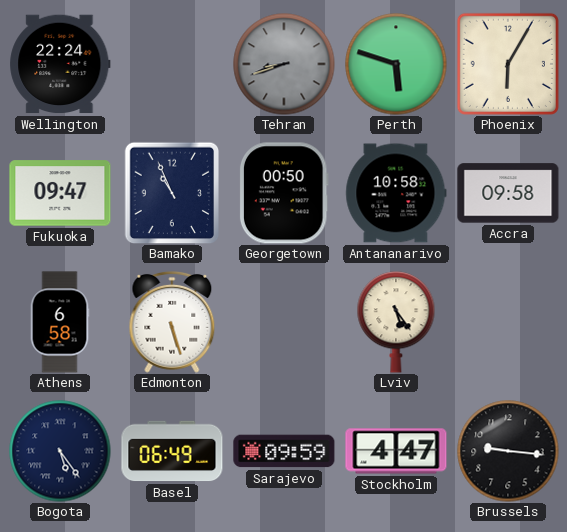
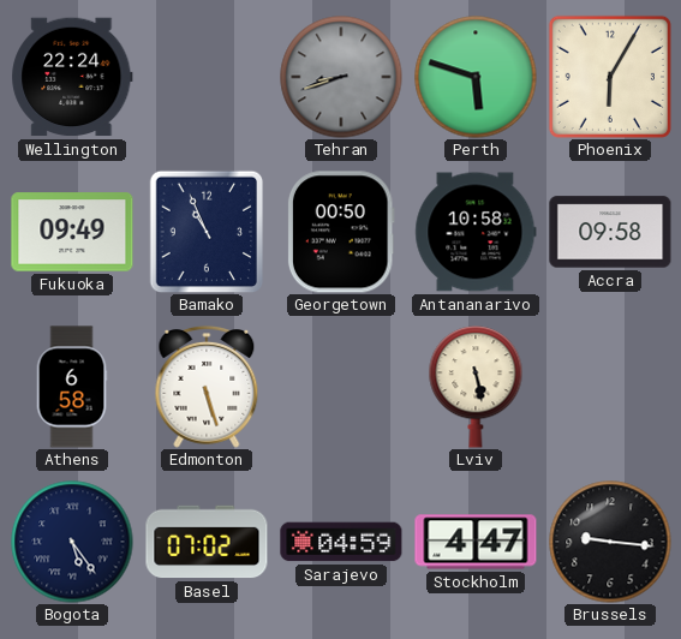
Fukuoka: 09:47 -> 09:49
Lviv: 5:24 -> 5:28
Basel: 06:49 -> 07:02
Sarajevo: 09:59 -> 04:59
